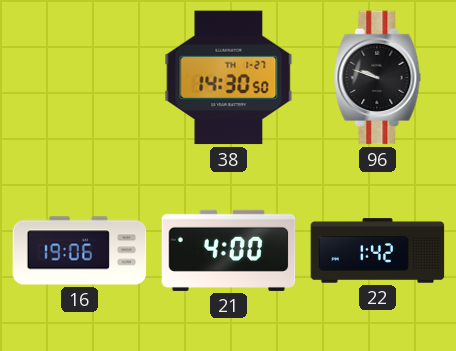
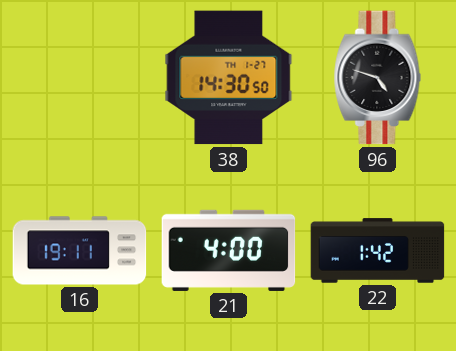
96: 9:48 -> 4:48
16: 19:06 -> 19:11
